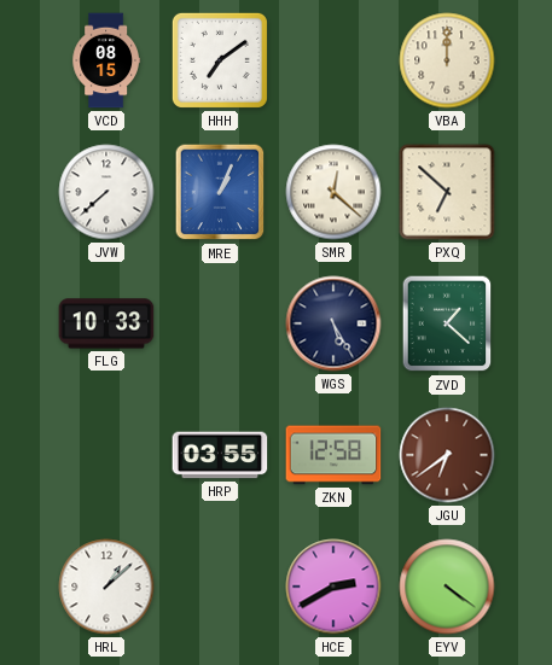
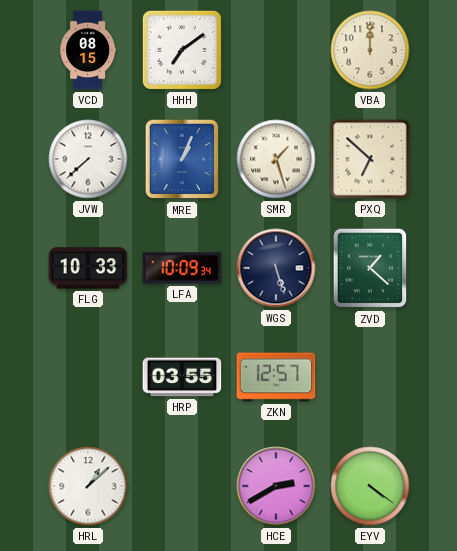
SMR: 12:22 -> 1:27
LFA: none -> 10:09
WGS: 5:25 -> 5:27
ZKN: 12:58 -> 12:57
JGU: 6:39 -> none
